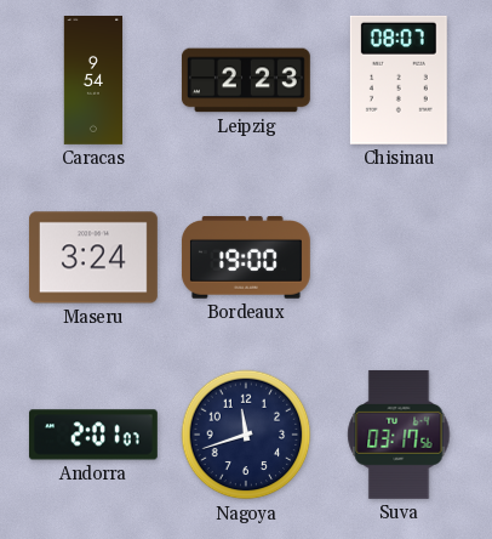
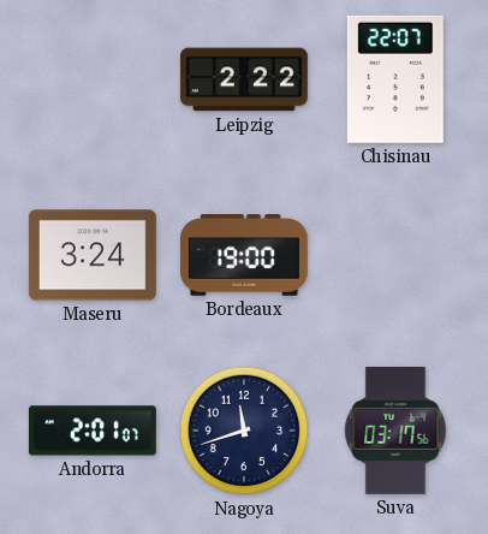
Caracas: 9:54 -> none
Leipzig: 2:23 -> 2:22
Chisinau: 08:07 -> 22:07
